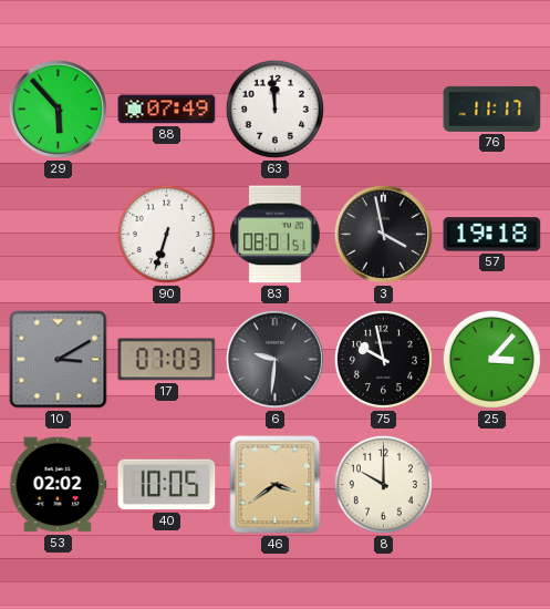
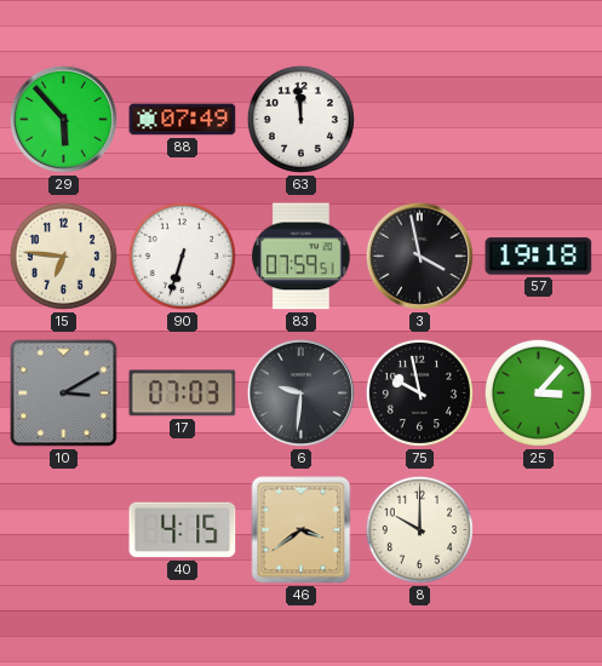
76: 11:17 -> none
15: none -> 6:46
83: 08:01 -> 07:59
53: 02:02 -> none
40: 10:05 -> 4:15
